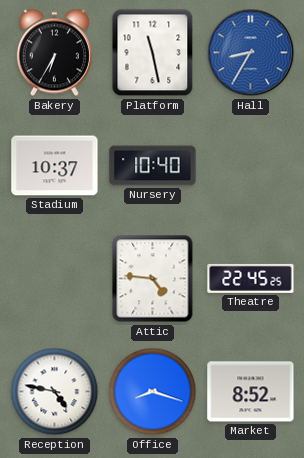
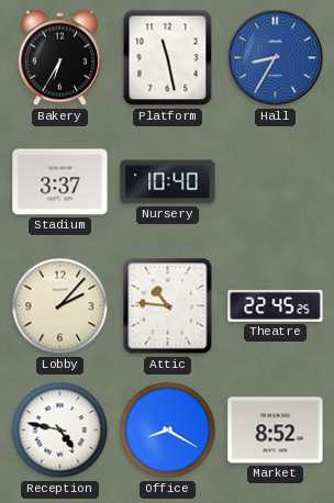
Stadium: 10:37 -> 3:37
Lobby: none -> 2:07
Attic: 4:46 -> 10:46
Office: 8:18 -> 8:20
